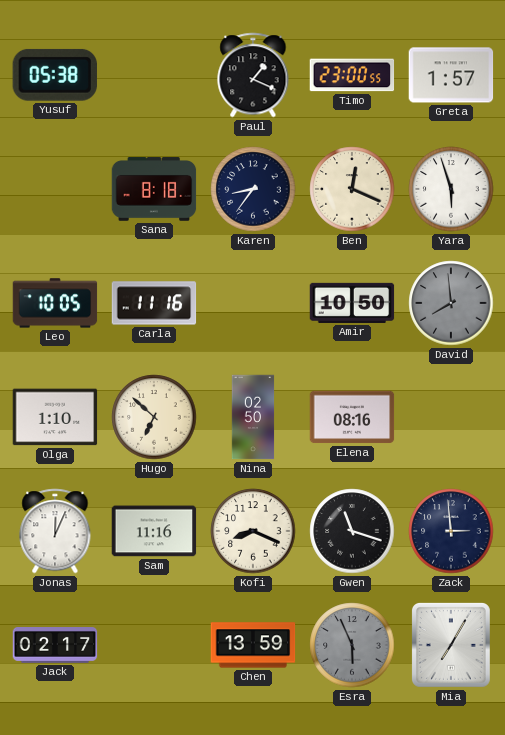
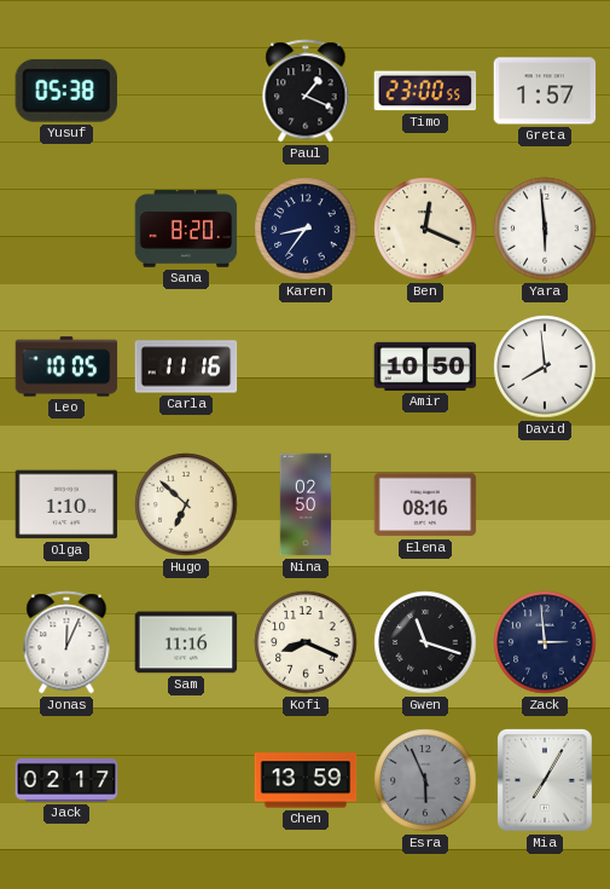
Sana: 8:18 -> 8:20
Yara: 5:57 -> 5:59
David dial: grey -> white
